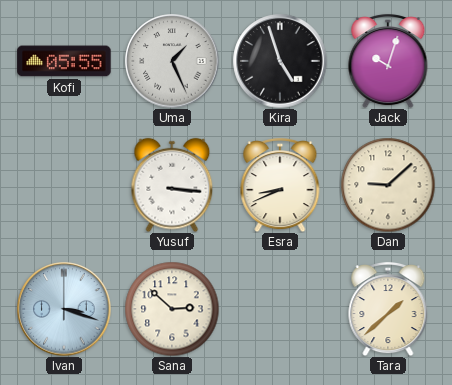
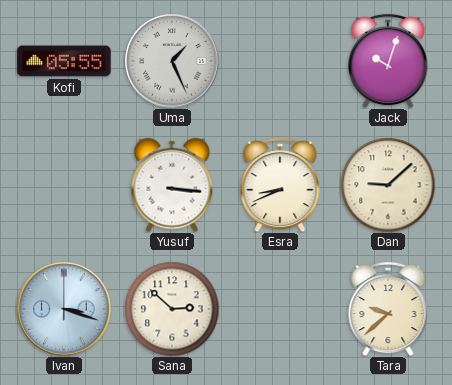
Kira: 4:57 -> none
Tara: 1:38 -> 9:38
